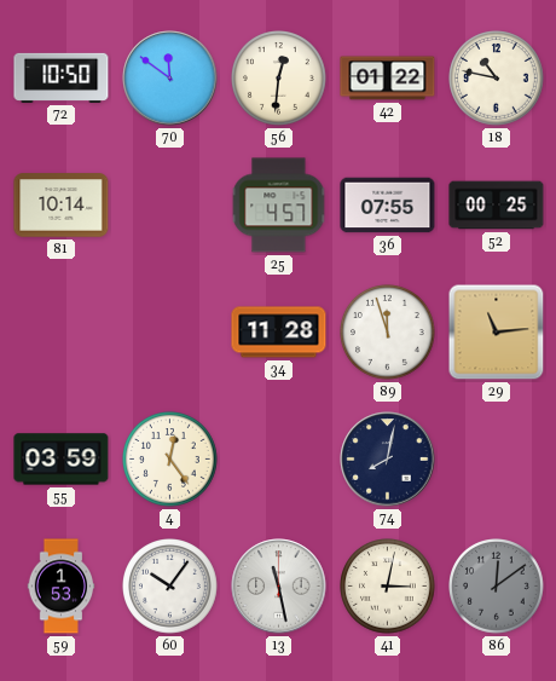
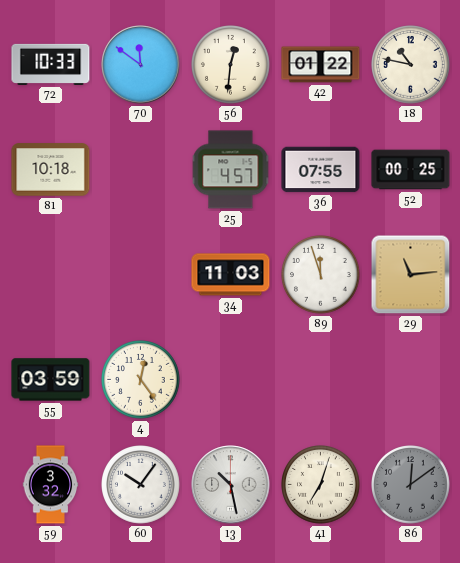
72: 10:50 -> 10:33
81: 10:14 -> 10:18
34: 11:28 -> 11:03
74: 8:02 -> none
59: 1:53 -> 3:32
13: 11:28 -> 10:28
41: 3:02 -> 7:03
